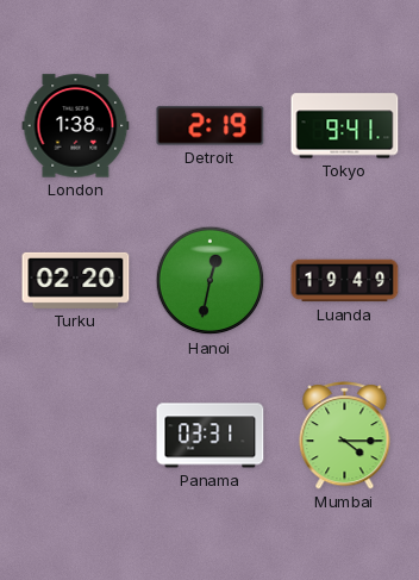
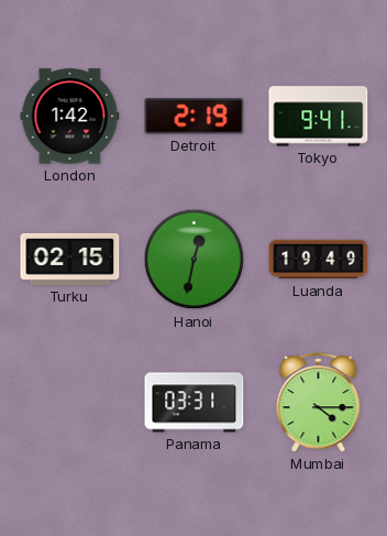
London: 1:38 -> 1:42
Turku: 02:20 -> 02:15
